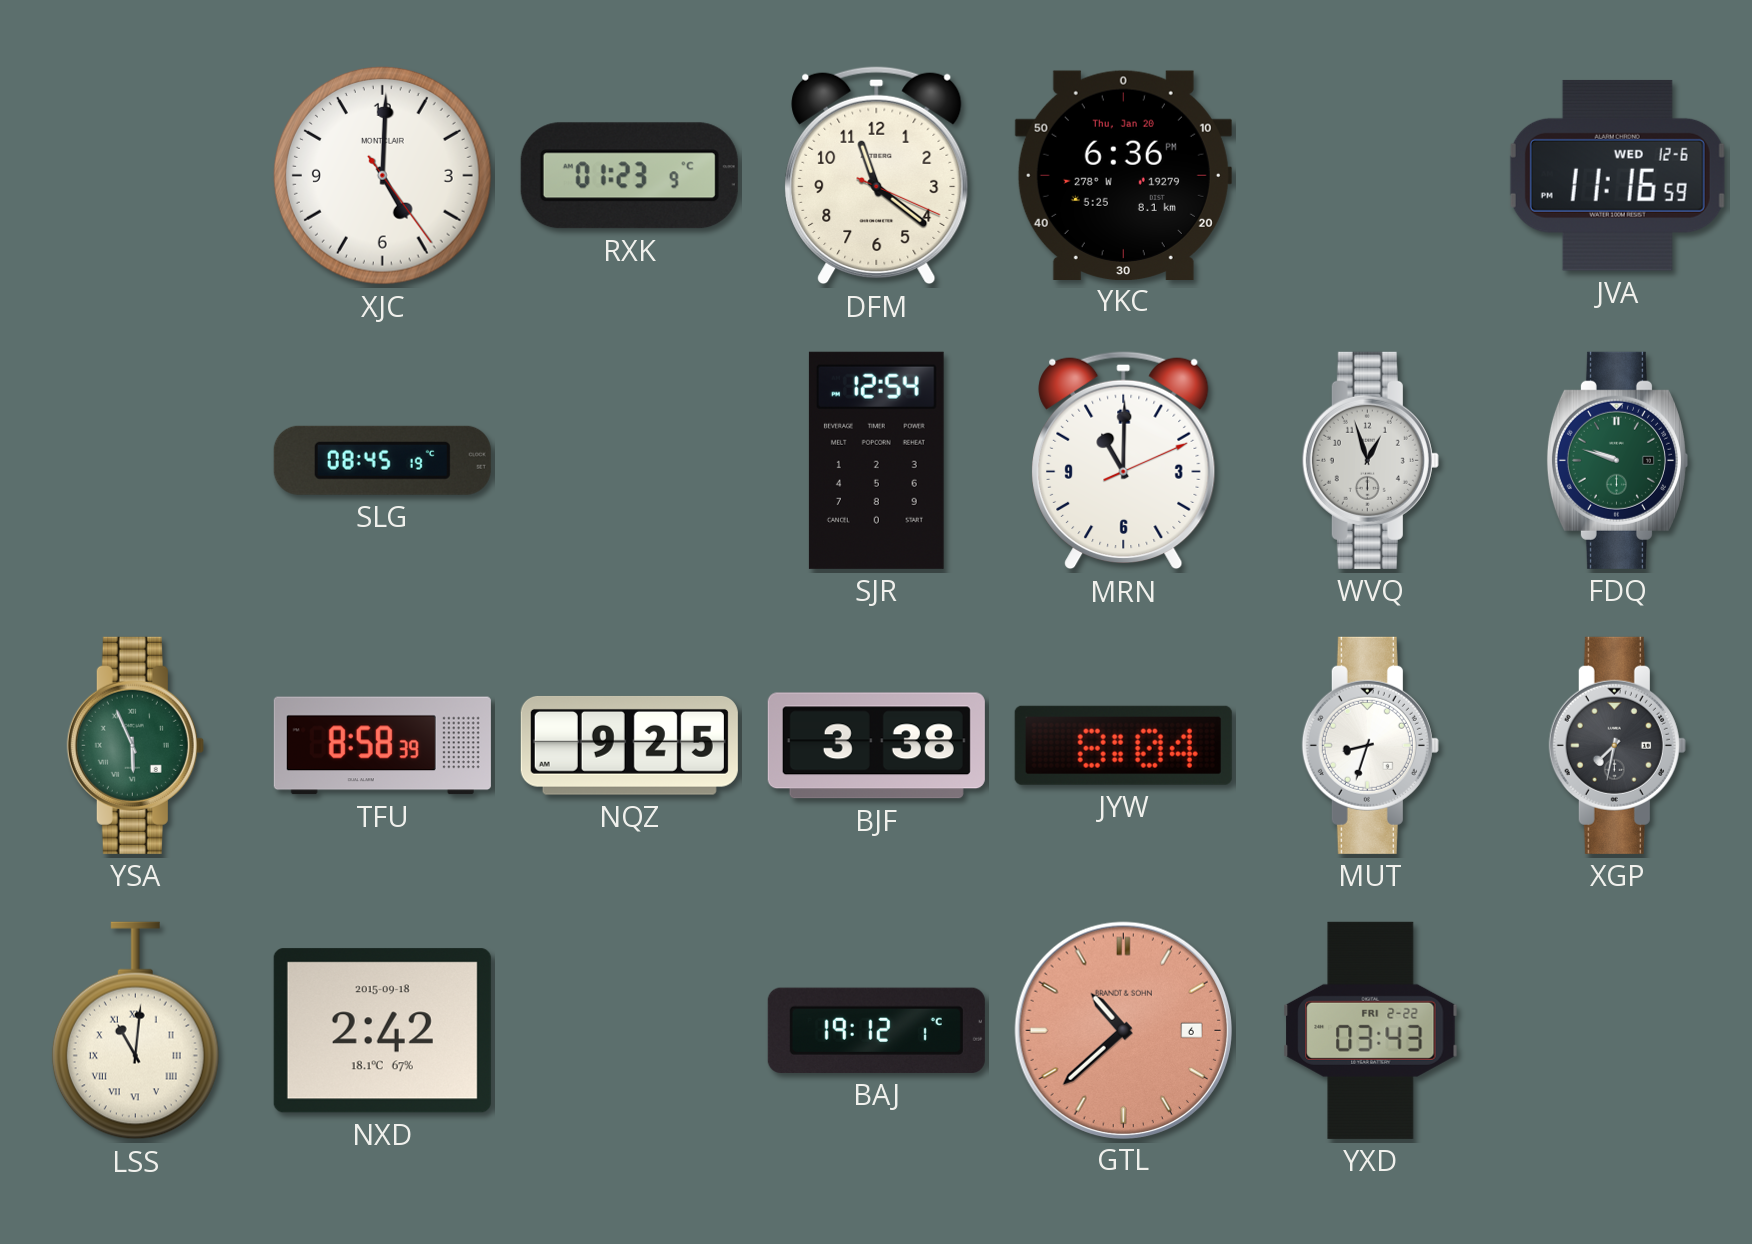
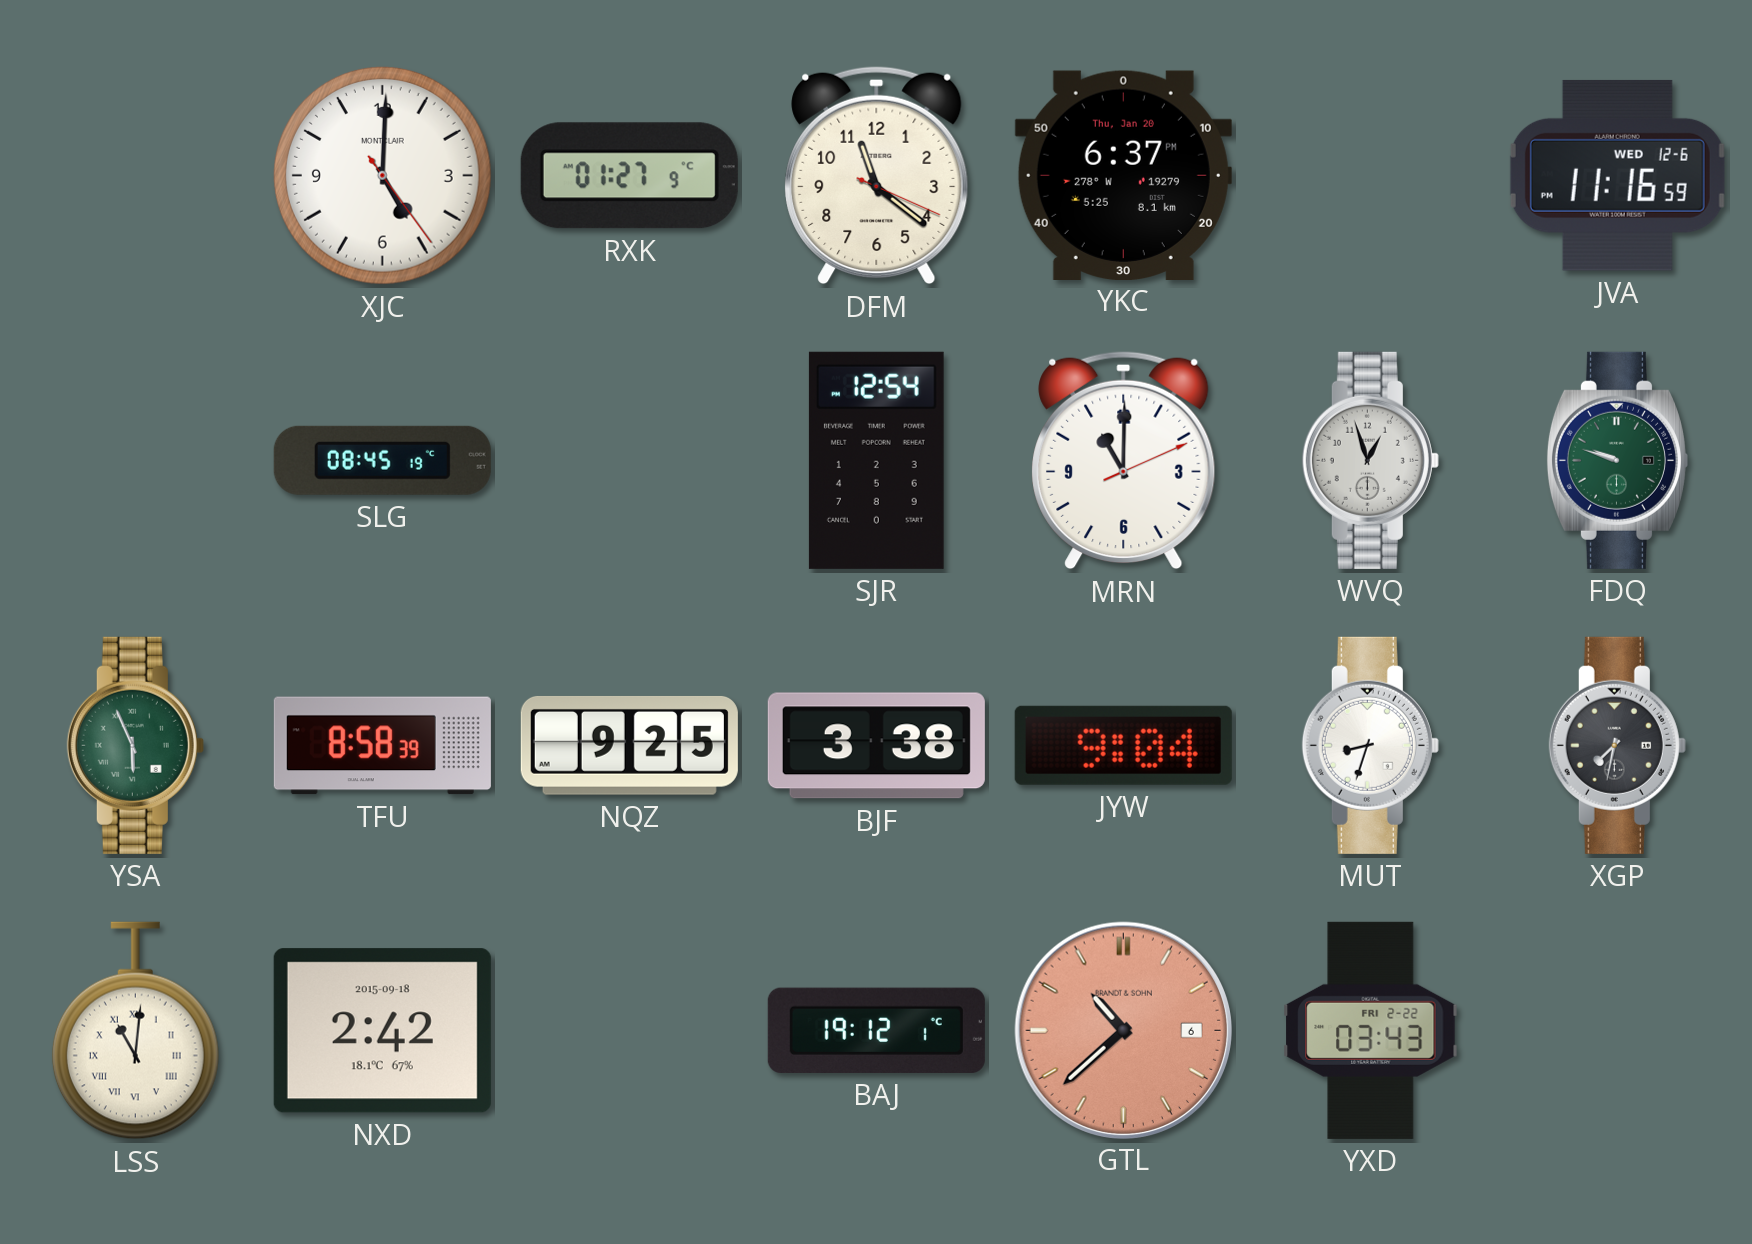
RXK: 01:23 -> 01:27
YKC: 6:36 -> 6:37
JYW: 8:04 -> 9:04
